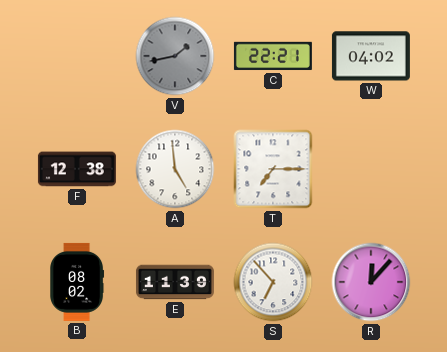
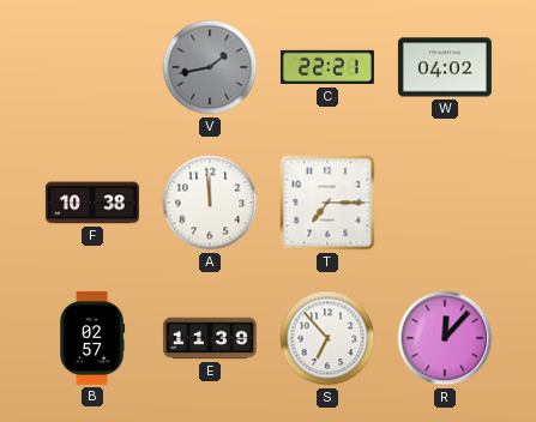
F: 12:38 -> 10:38
A: 4:59 -> 11:59
B: 08:02 -> 02:57
